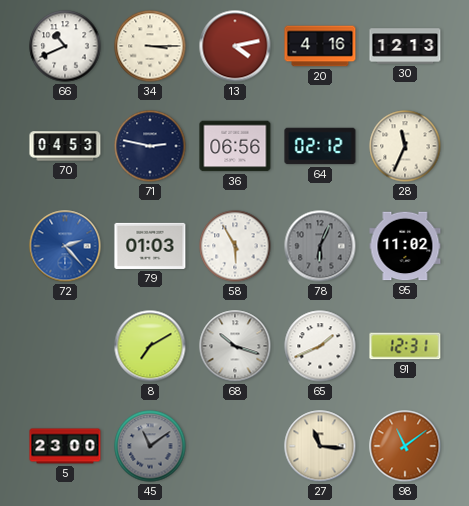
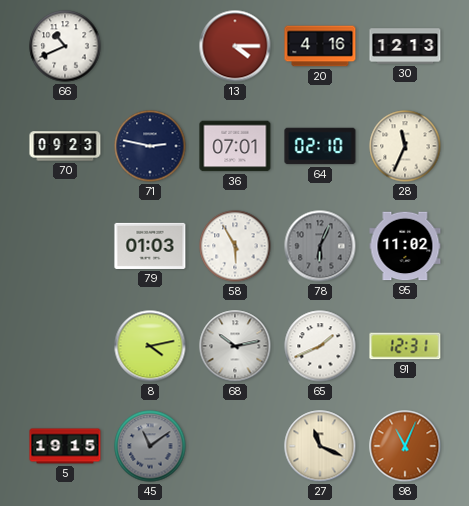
34: 3:15 -> none
13: 4:13 -> 4:15
70: 04:53 -> 09:23
36: 06:56 -> 07:01
64: 02:12 -> 02:10
72: 2:23 -> none
8: 7:10 -> 4:13
68: 10:18 -> 10:13
5: 23:00 -> 19:15
27: 11:16 -> 11:19
98: 11:09 -> 11:04
